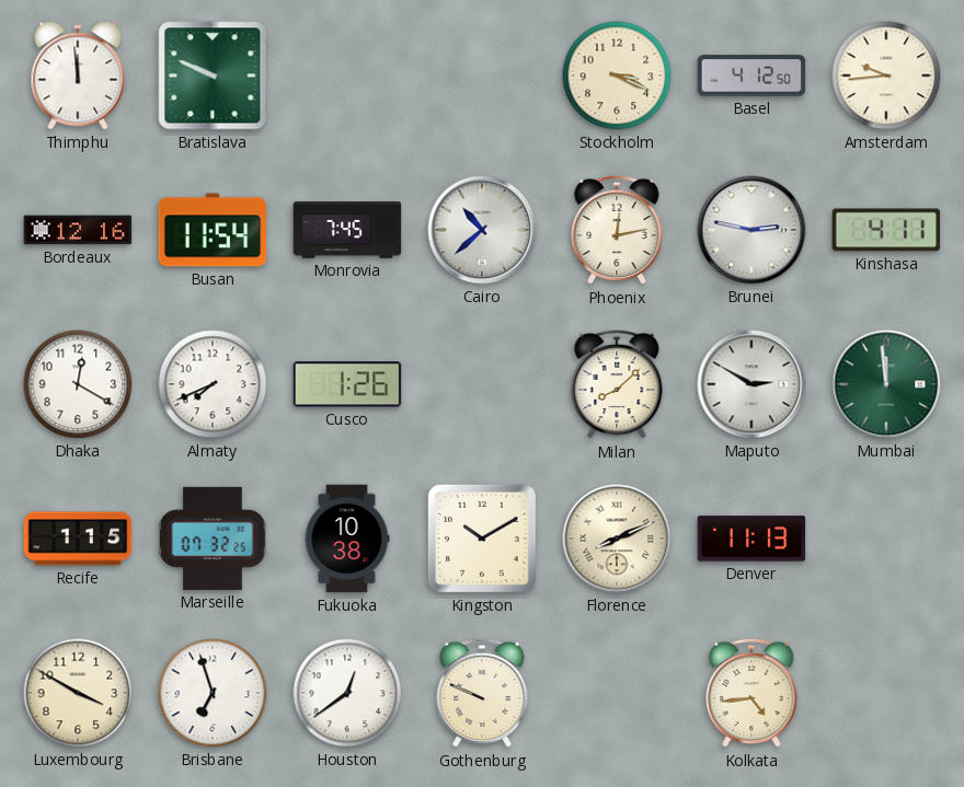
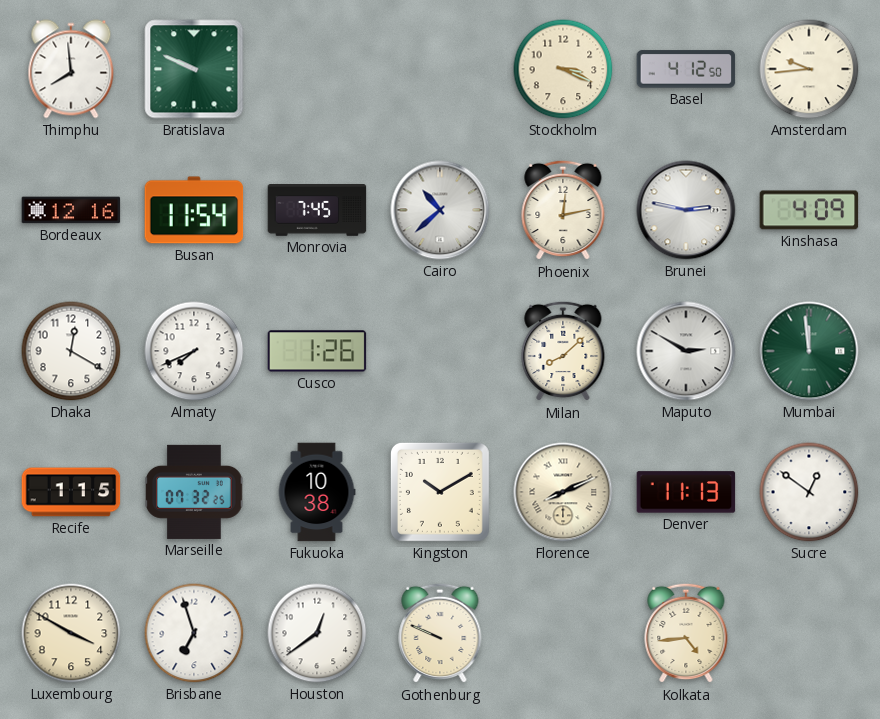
Thimphu: 11:59 -> 7:59
Kinshasa: 4:11 -> 4:09
Sucre: none -> 12:51
